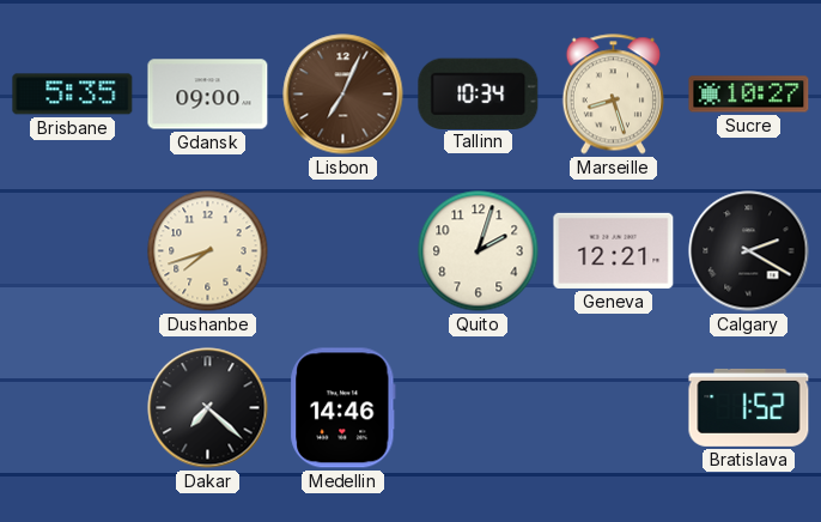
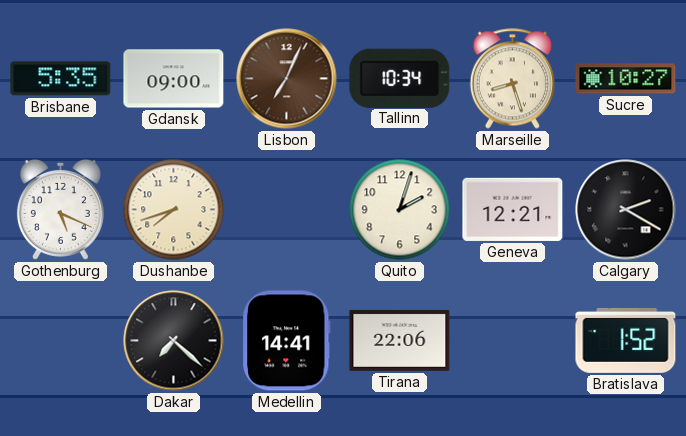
Gothenburg: none -> 5:19
Medellin: 14:46 -> 14:41
Tirana: none -> 22:06
